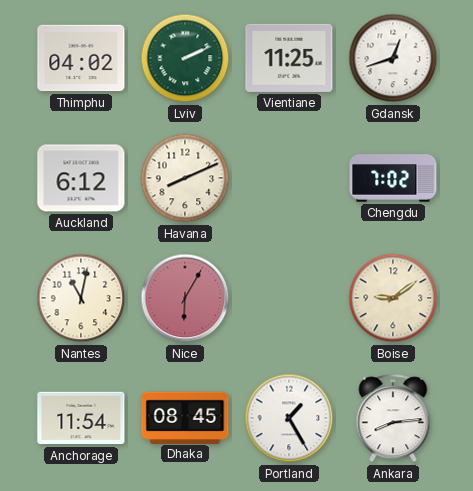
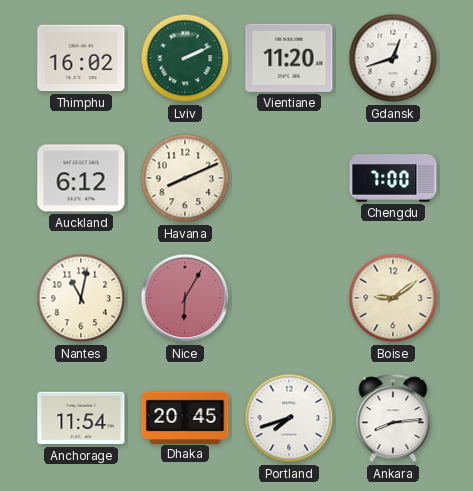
Thimphu: 04:02 -> 16:02
Vientiane: 11:25 -> 11:20
Chengdu: 7:02 -> 7:00
Dhaka: 08:45 -> 20:45
Portland: 1:25 -> 7:42
